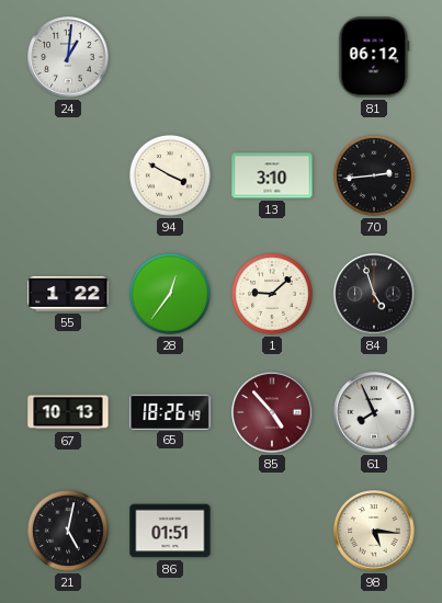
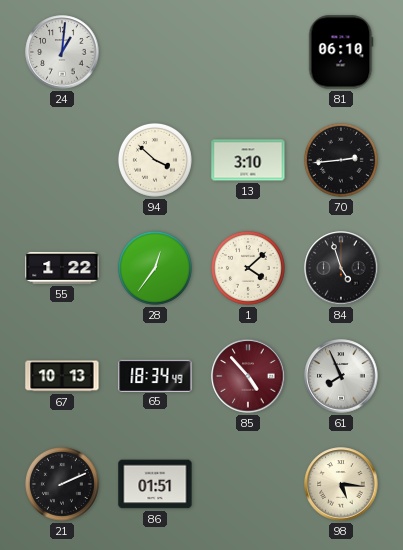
81: 06:12 -> 06:10
94: 3:50 -> 3:52
1: 9:08 -> 4:08
65: 18:26 -> 18:34
21: 5:02 -> 2:11
